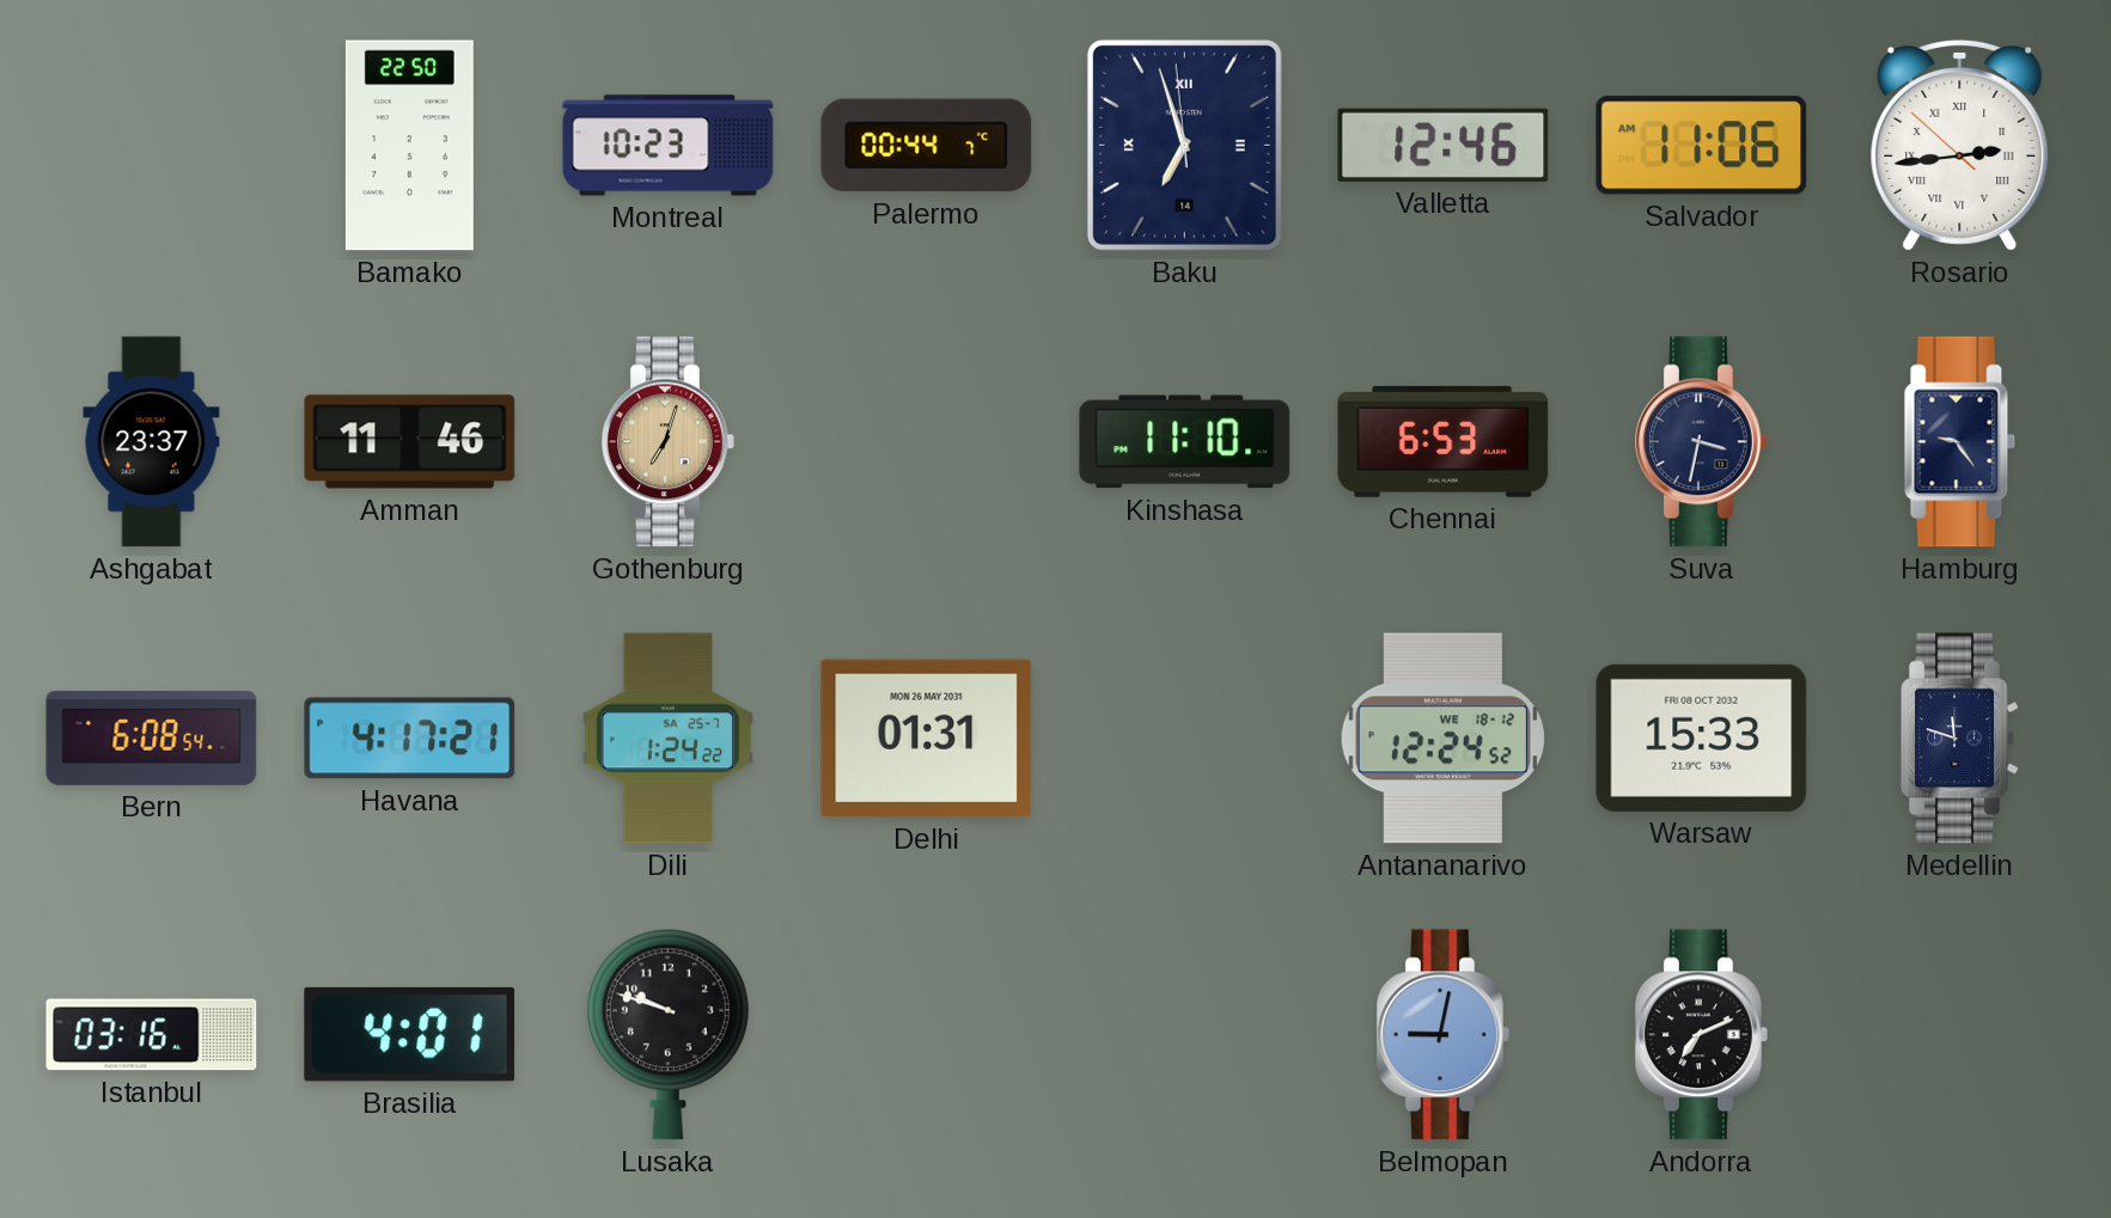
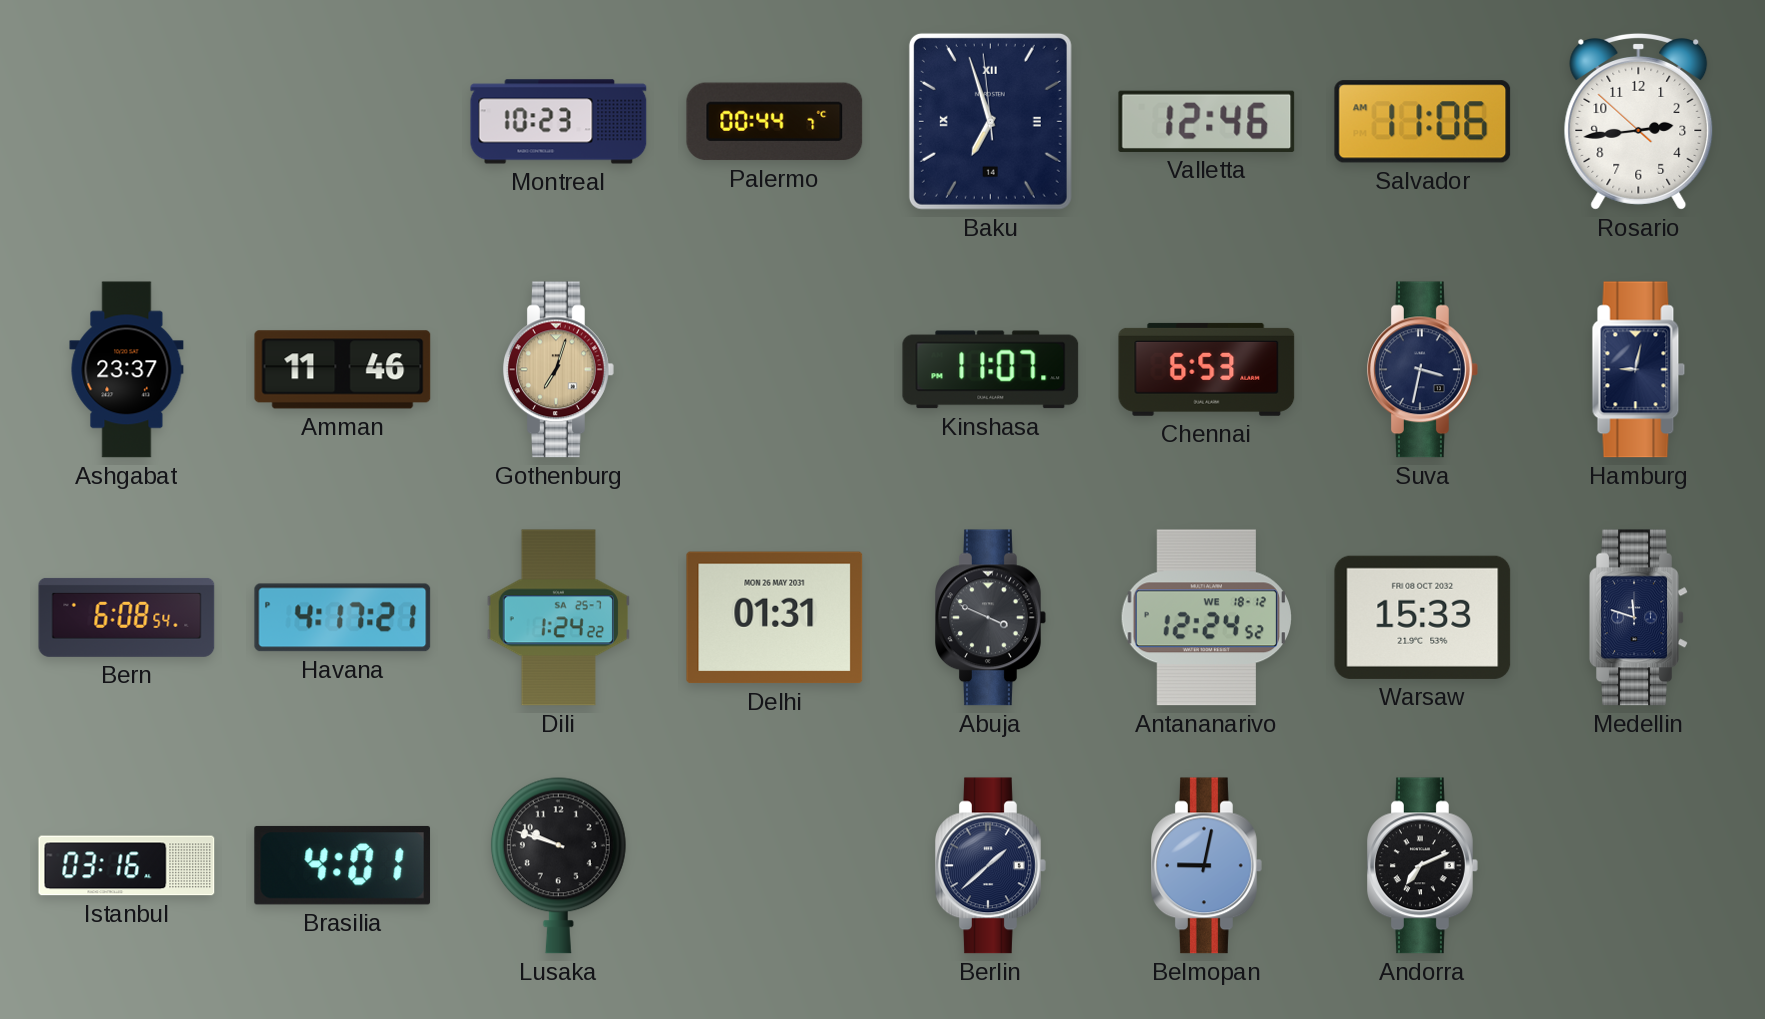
Bamako: 22:50 -> none
Rosario numerals: Roman -> Arabic
Kinshasa: 11:10 -> 11:07
Hamburg: 9:24 -> 9:02
Abuja: none -> 3:49
Berlin: none -> 1:38
